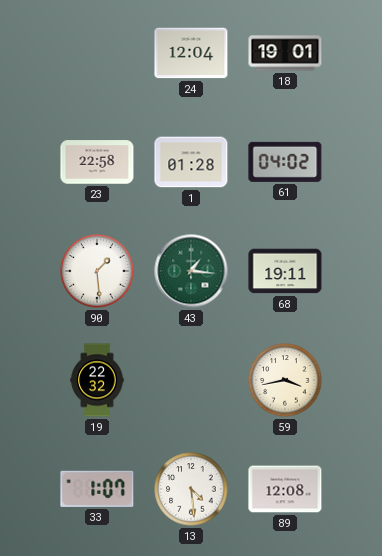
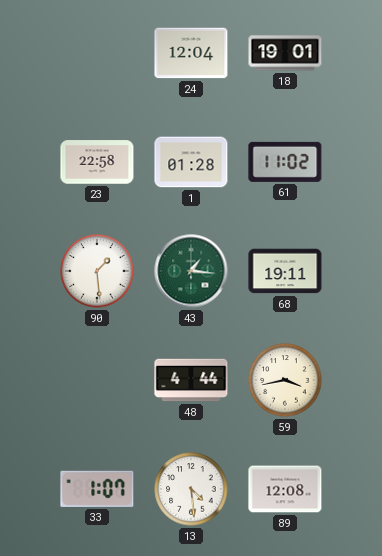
61: 04:02 -> 11:02
19: 22:32 -> none
48: none -> 4:44
